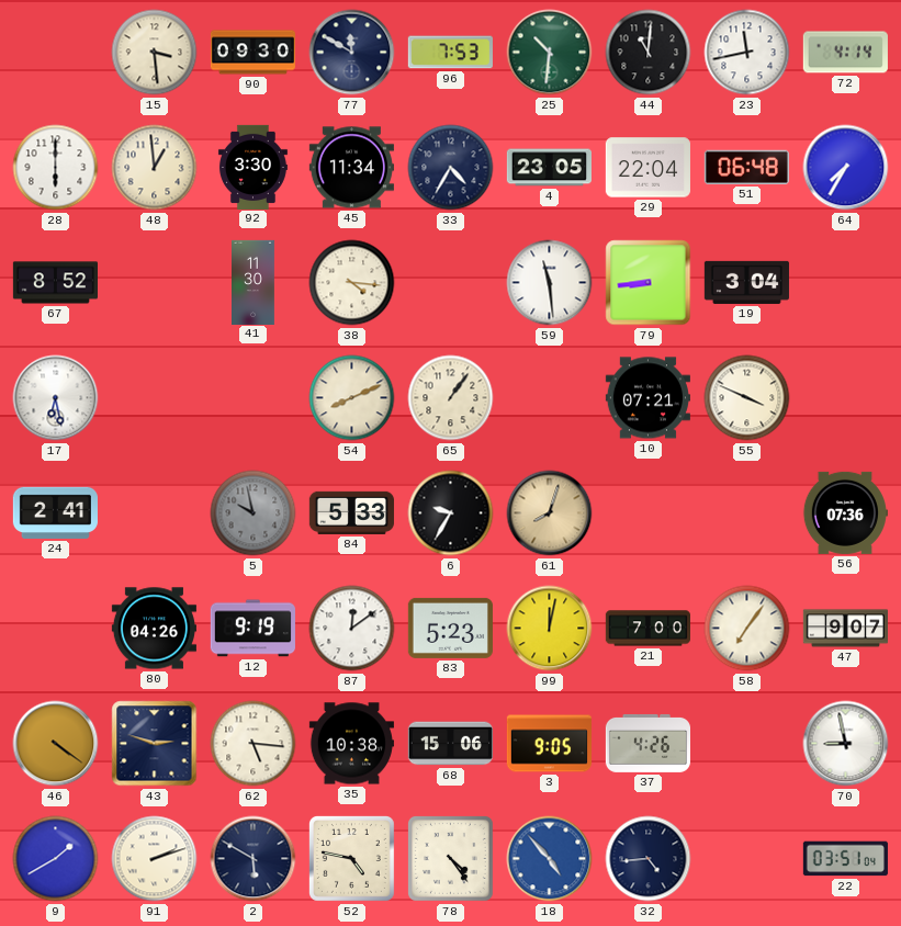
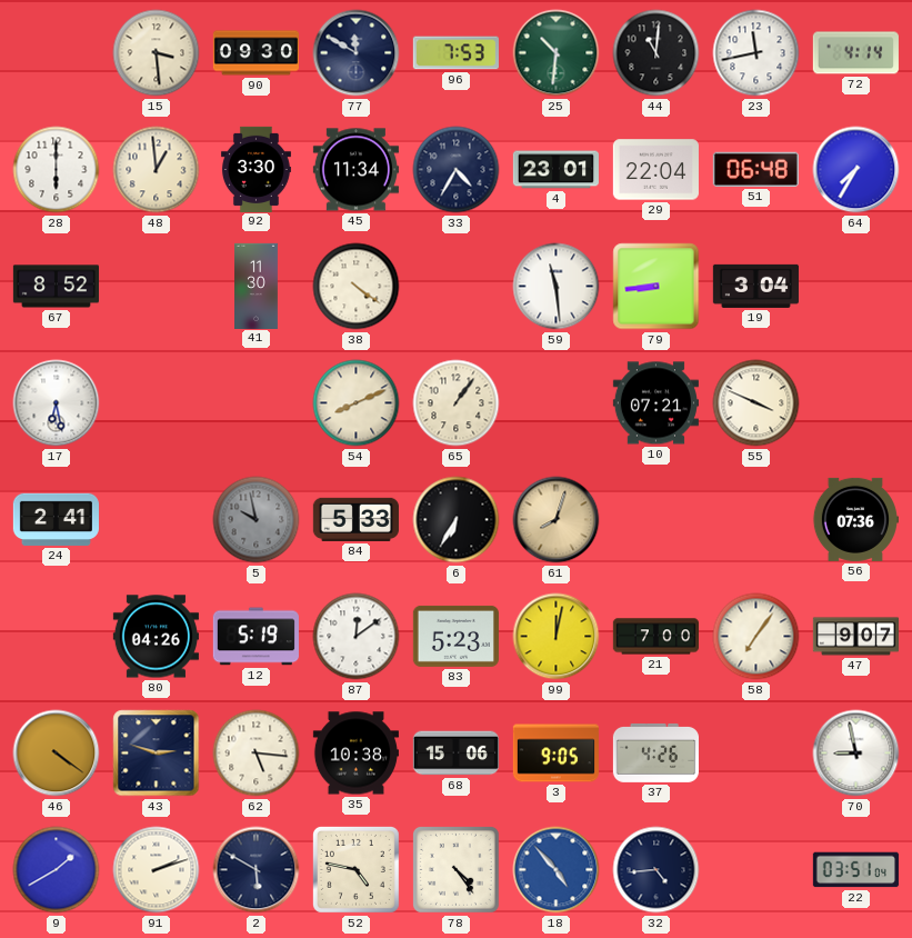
4: 23:05 -> 23:01
38: 4:16 -> 4:21
6: 9:35 -> 6:35
12: 9:19 -> 5:19
